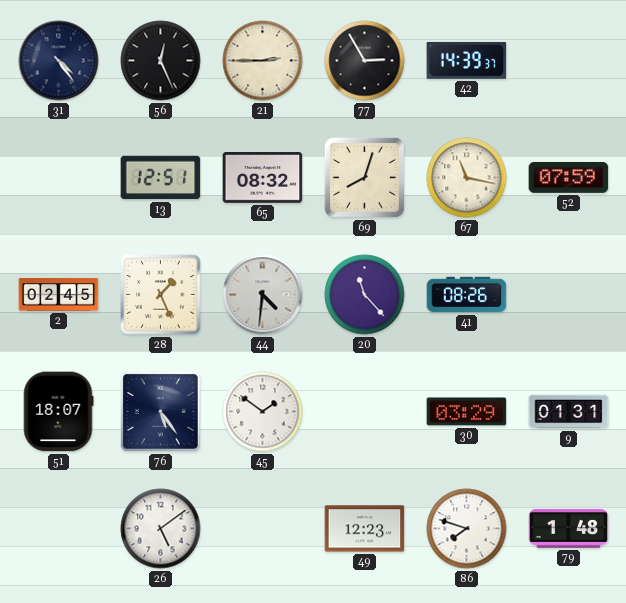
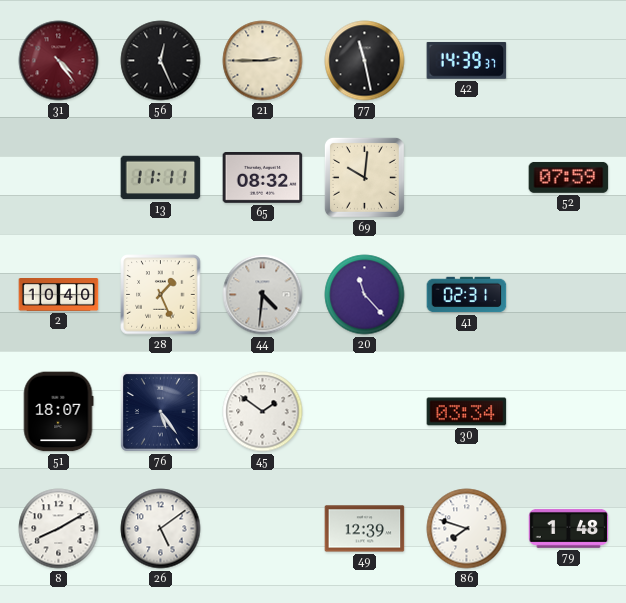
31 dial: navy -> burgundy
77: 2:55 -> 11:28
13: 12:51 -> 11:11
69: 8:03 -> 10:01
67: 11:17 -> none
2: 02:45 -> 10:40
41: 08:26 -> 02:31
30: 03:29 -> 03:34
9: 01:31 -> none
8: none -> 8:10
49: 12:23 -> 12:39
